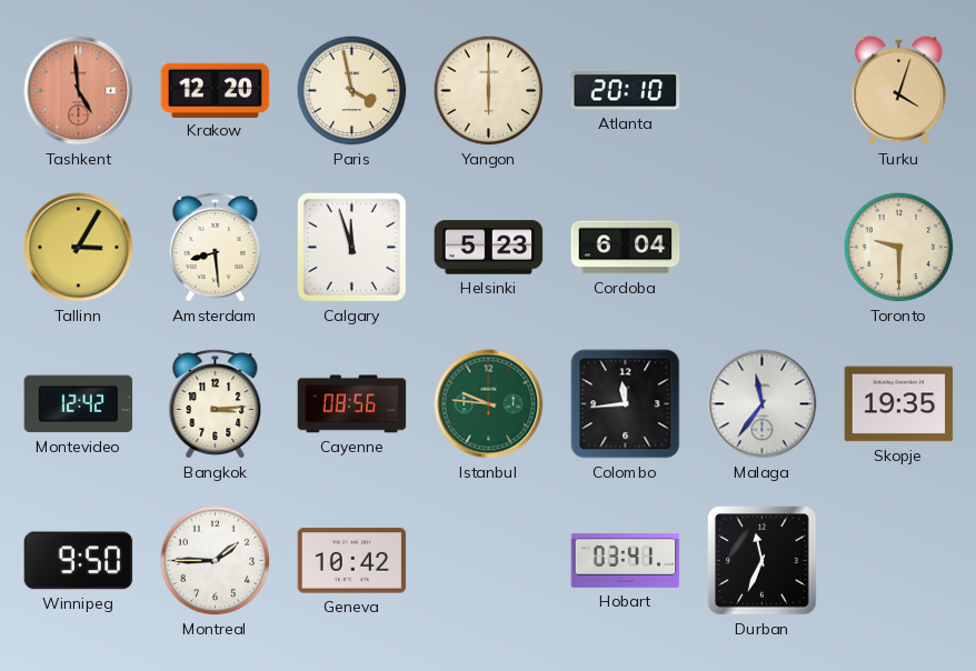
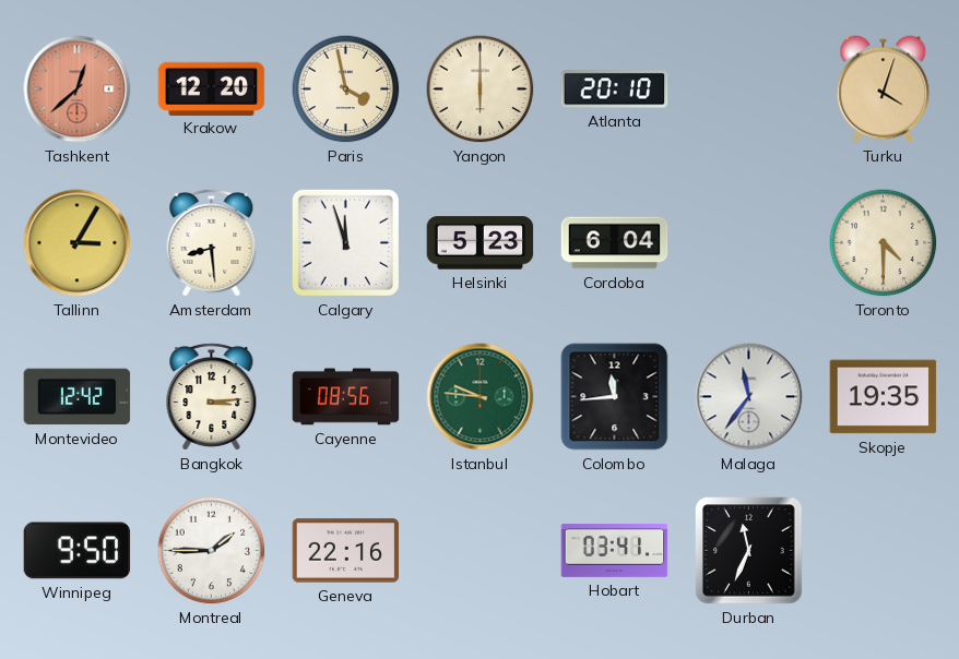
Tashkent: 4:59 -> 12:38
Toronto: 9:30 -> 4:30
Geneva: 10:42 -> 22:16
